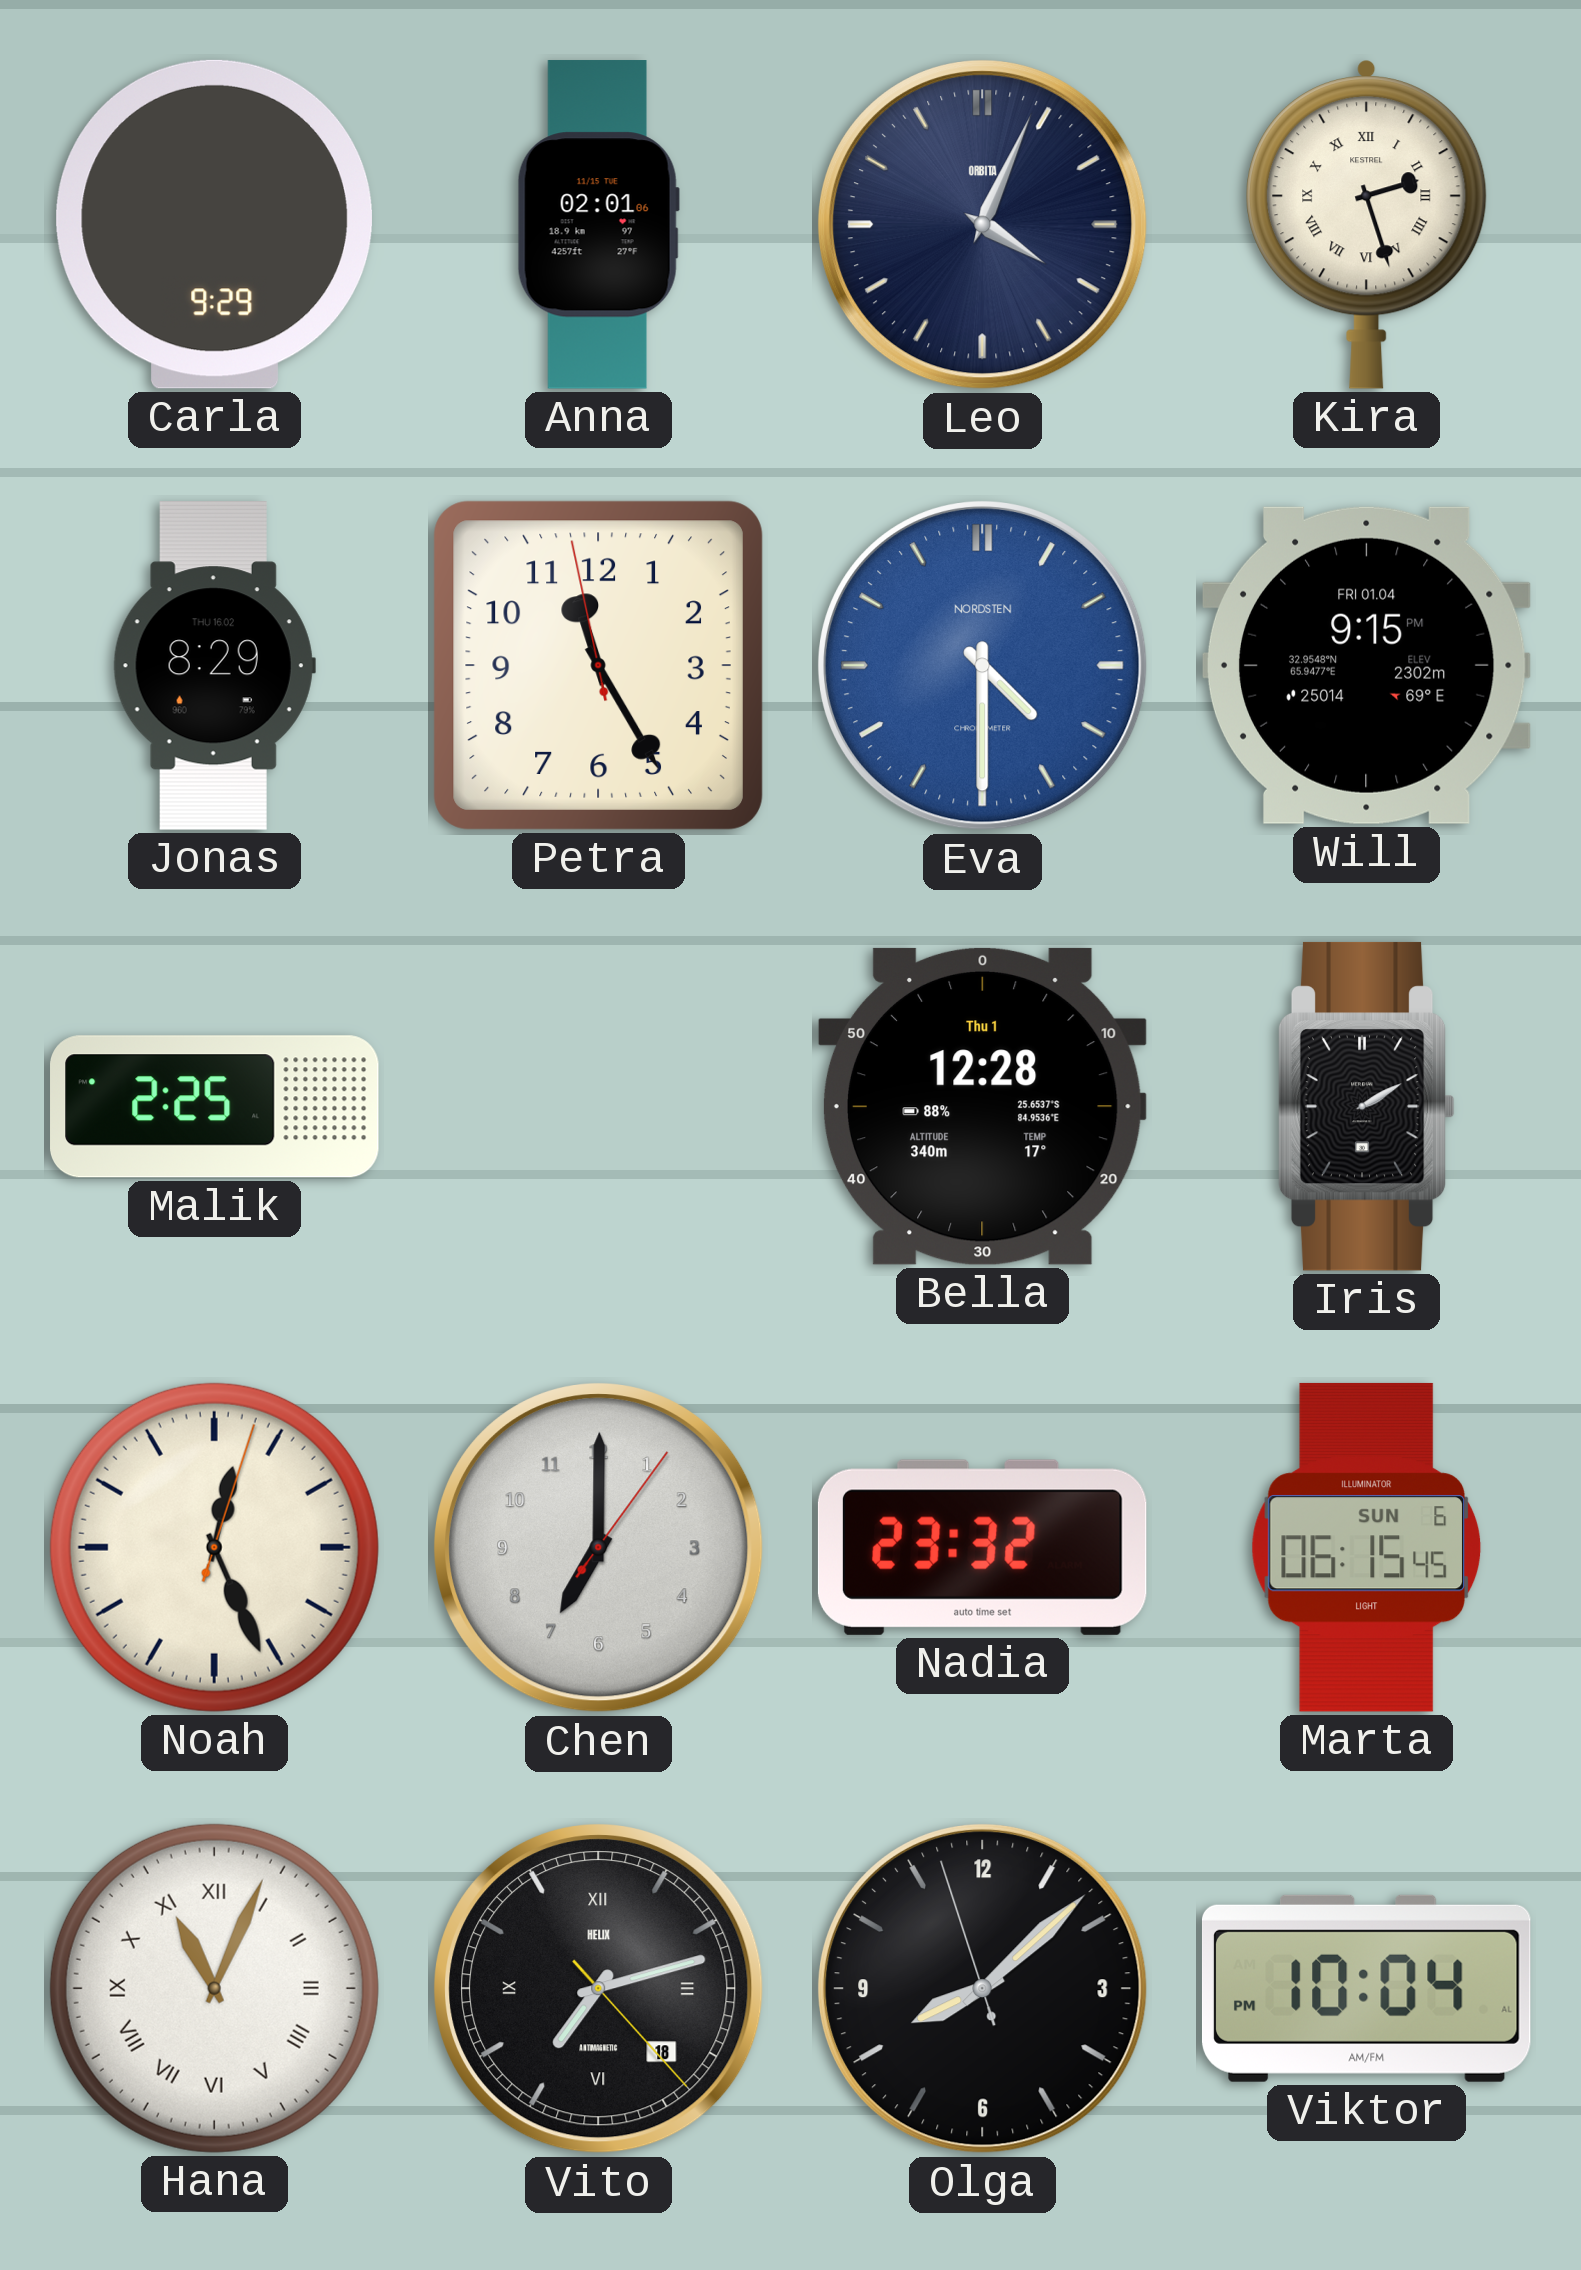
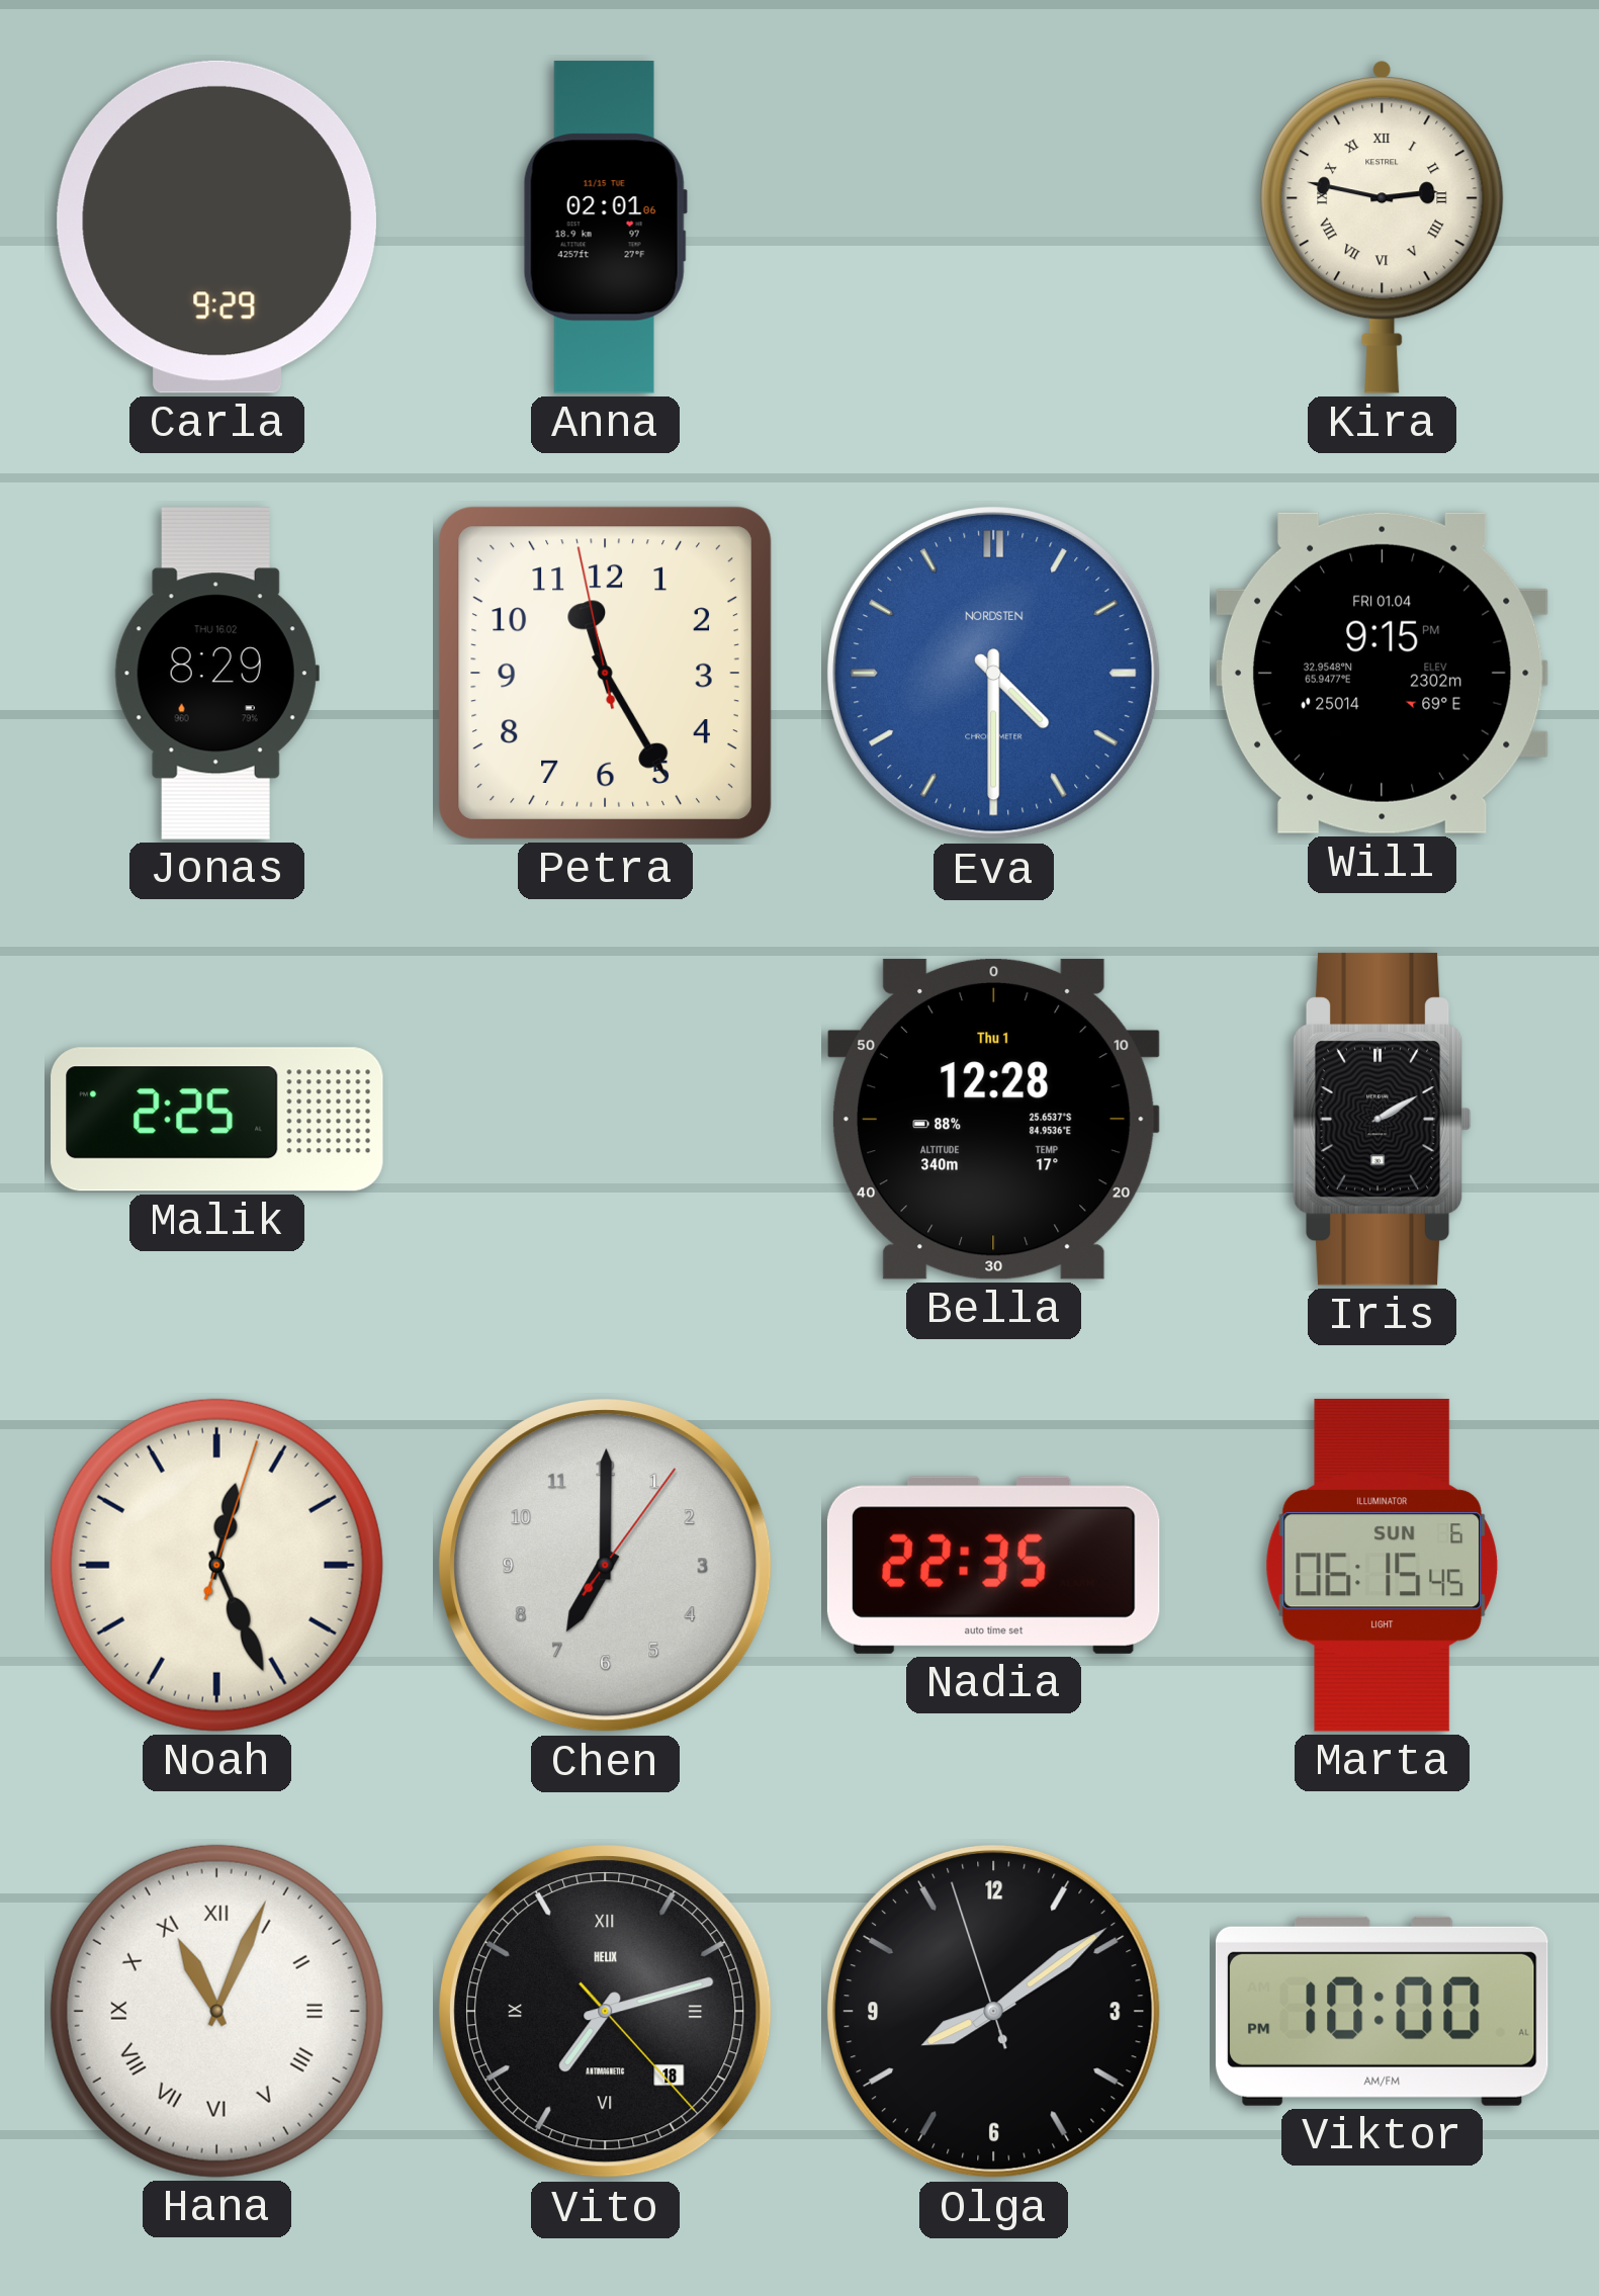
Leo: 4:04 -> none
Kira: 2:27 -> 2:47
Nadia: 23:32 -> 22:35
Olga: 8:07 -> 8:08
Viktor: 10:04 -> 10:00
